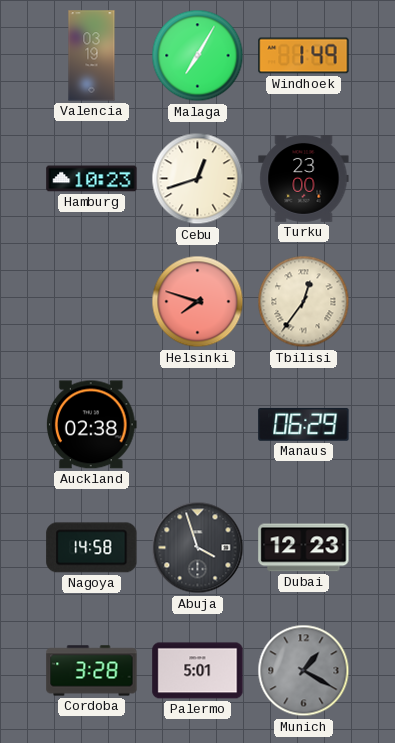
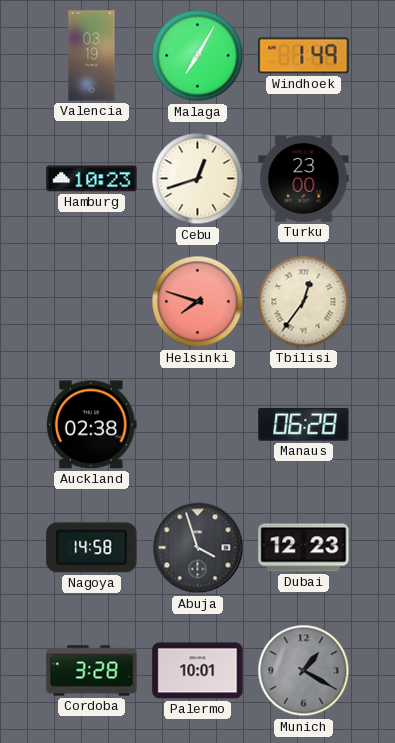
Manaus: 06:29 -> 06:28
Palermo: 5:01 -> 10:01
